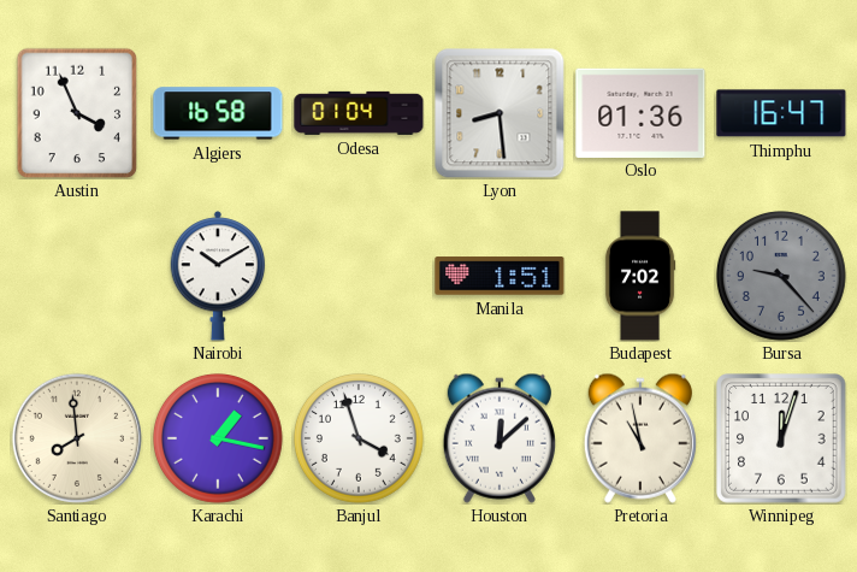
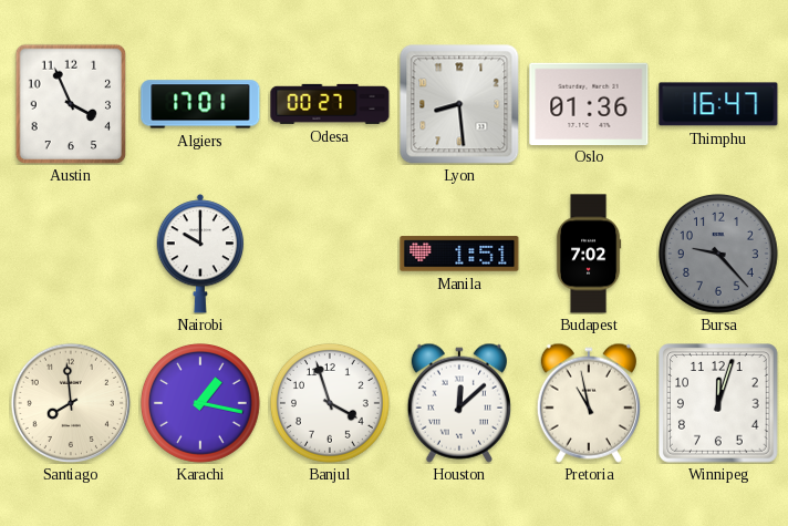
Algiers: 16:58 -> 17:01
Odesa: 01:04 -> 00:27
Nairobi: 10:10 -> 10:00
